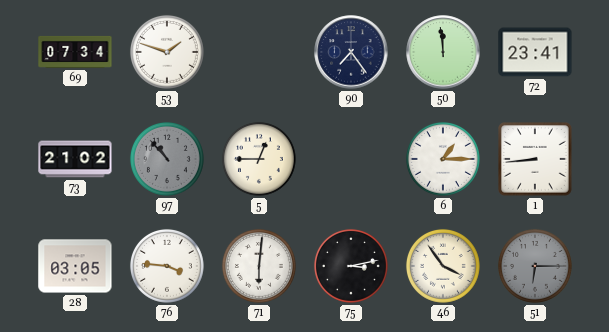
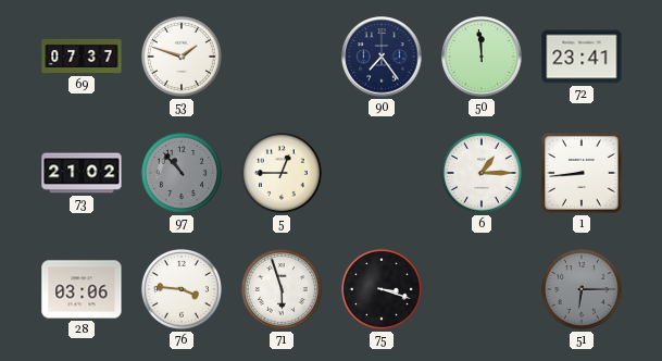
69: 07:34 -> 07:37
28: 03:05 -> 03:06
71: 6:01 -> 5:57
75: 3:13 -> 3:18
46: 3:54 -> none
